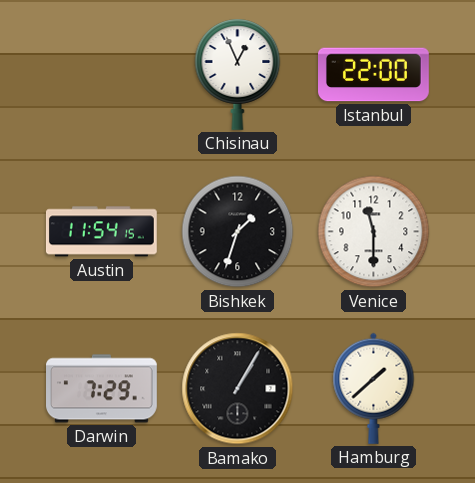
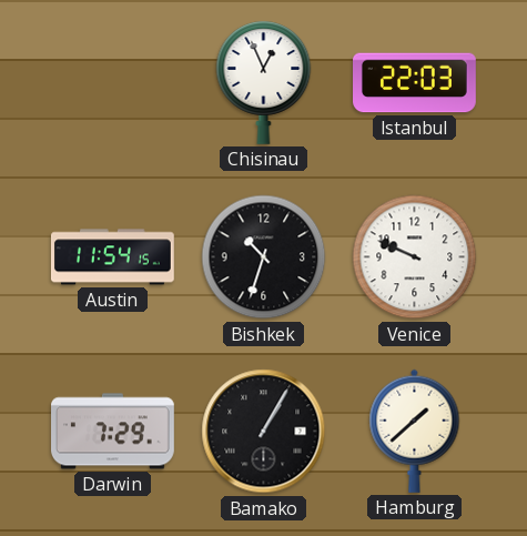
Istanbul: 22:00 -> 22:03
Bishkek: 1:33 -> 10:33
Venice: 11:30 -> 9:49
